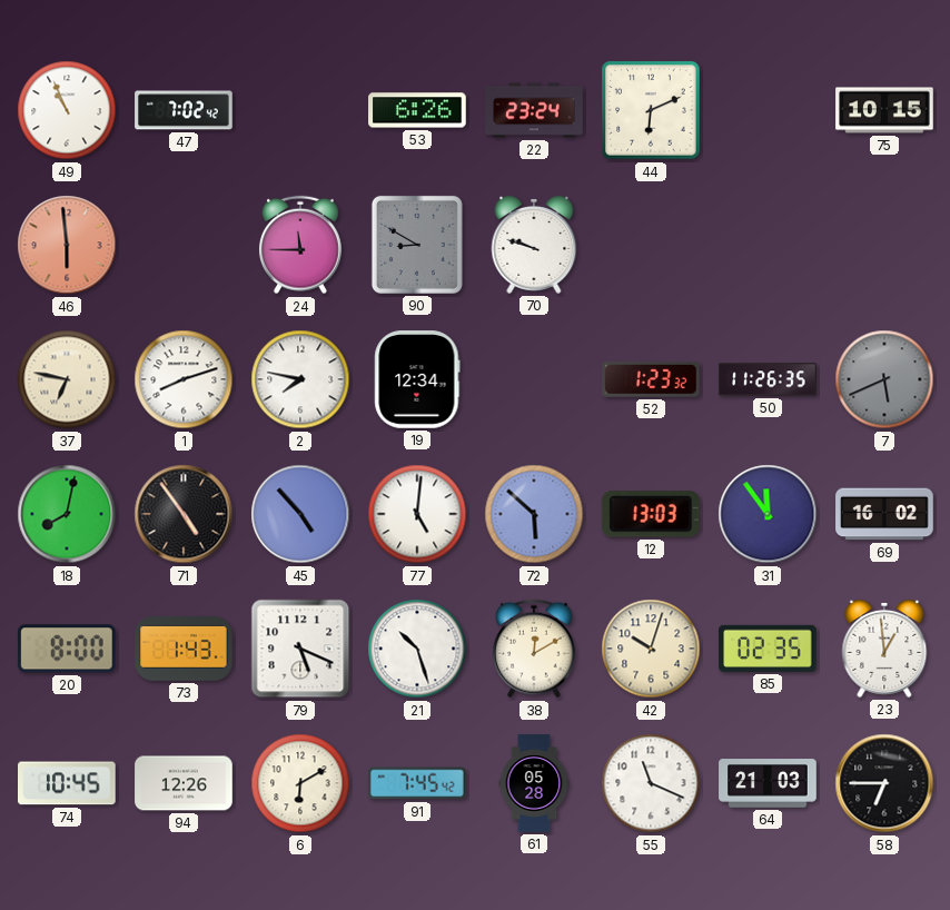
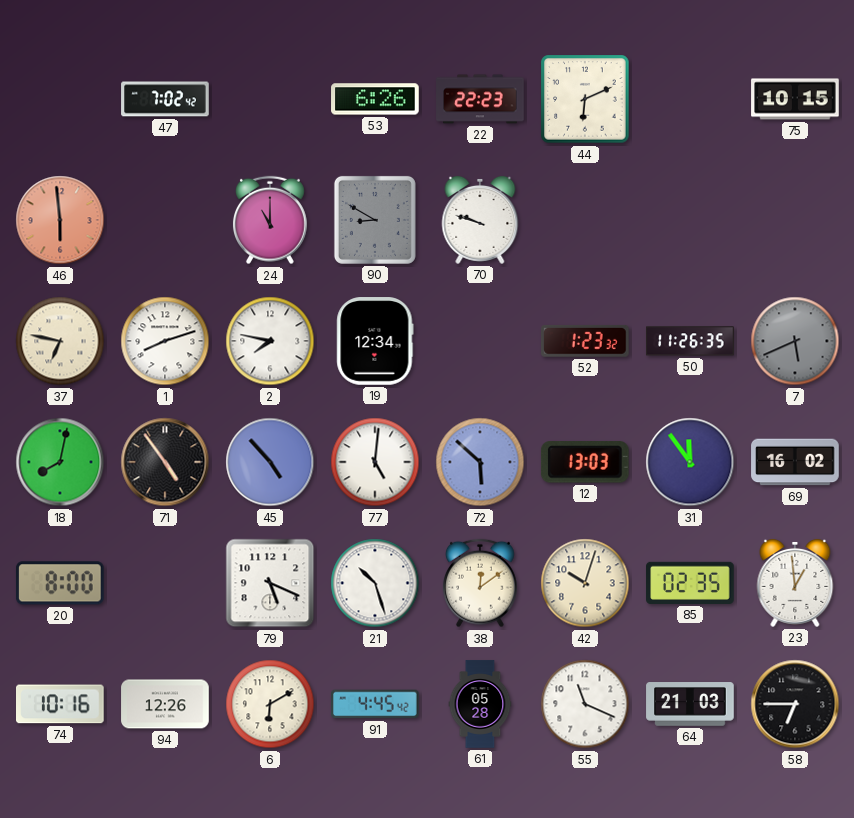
49: 10:56 -> none
22: 23:24 -> 22:23
24: 11:45 -> 11:00
73: 1:43 -> none
38: 12:10 -> 12:09
74: 10:45 -> 10:16
91: 7:45 -> 4:45
